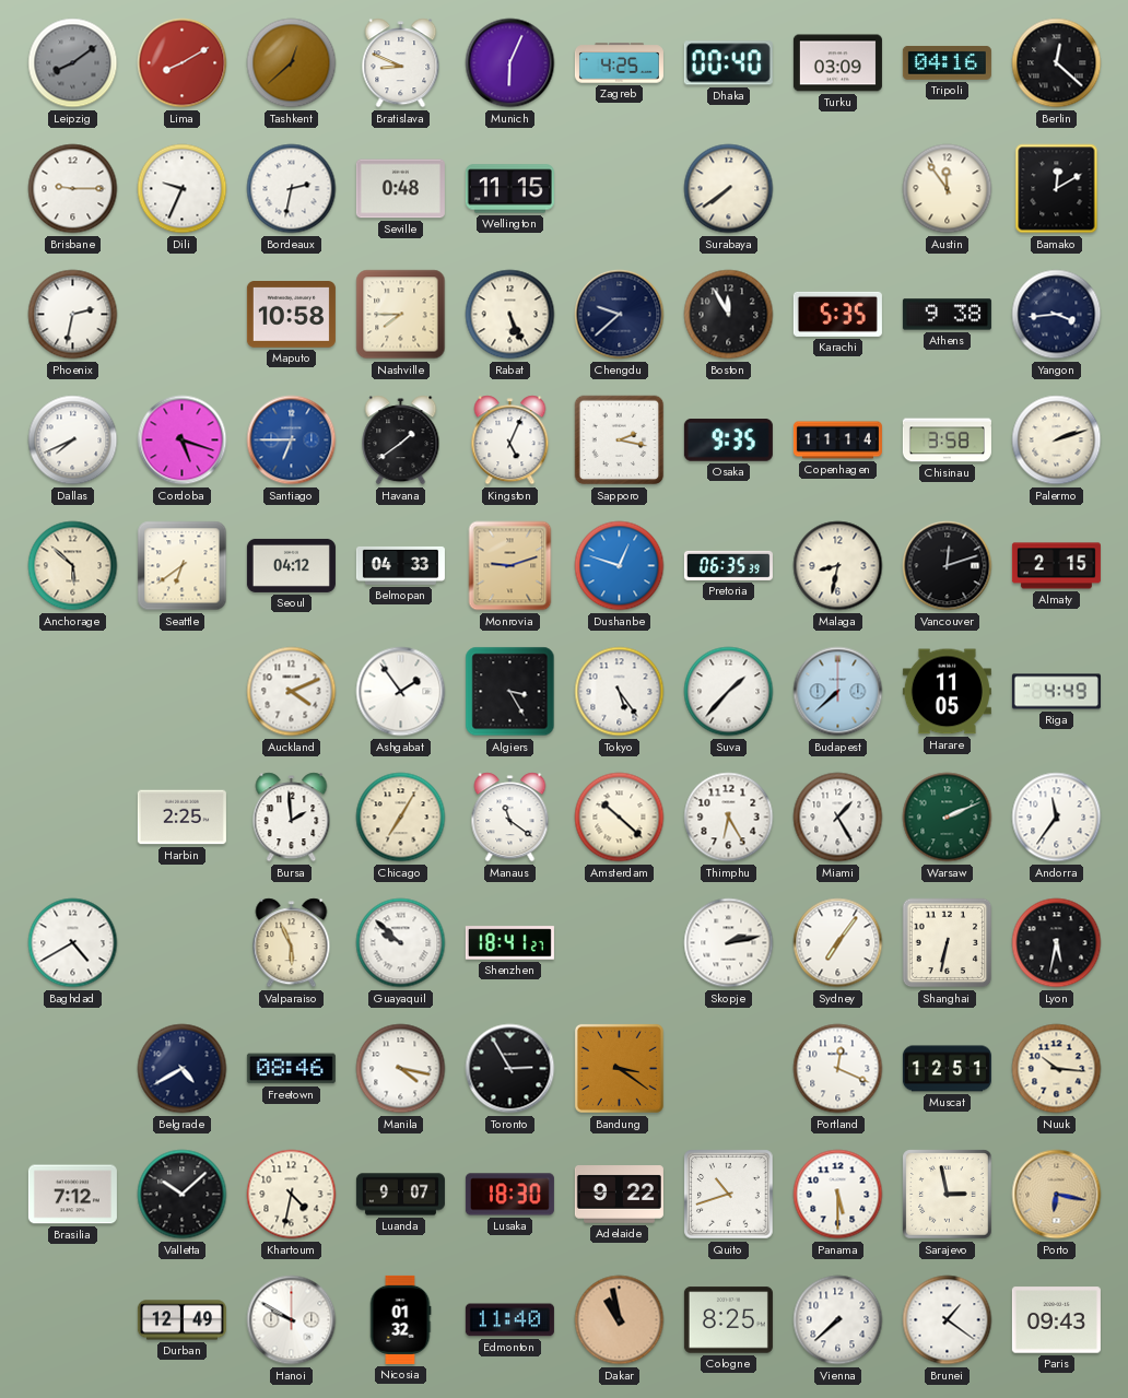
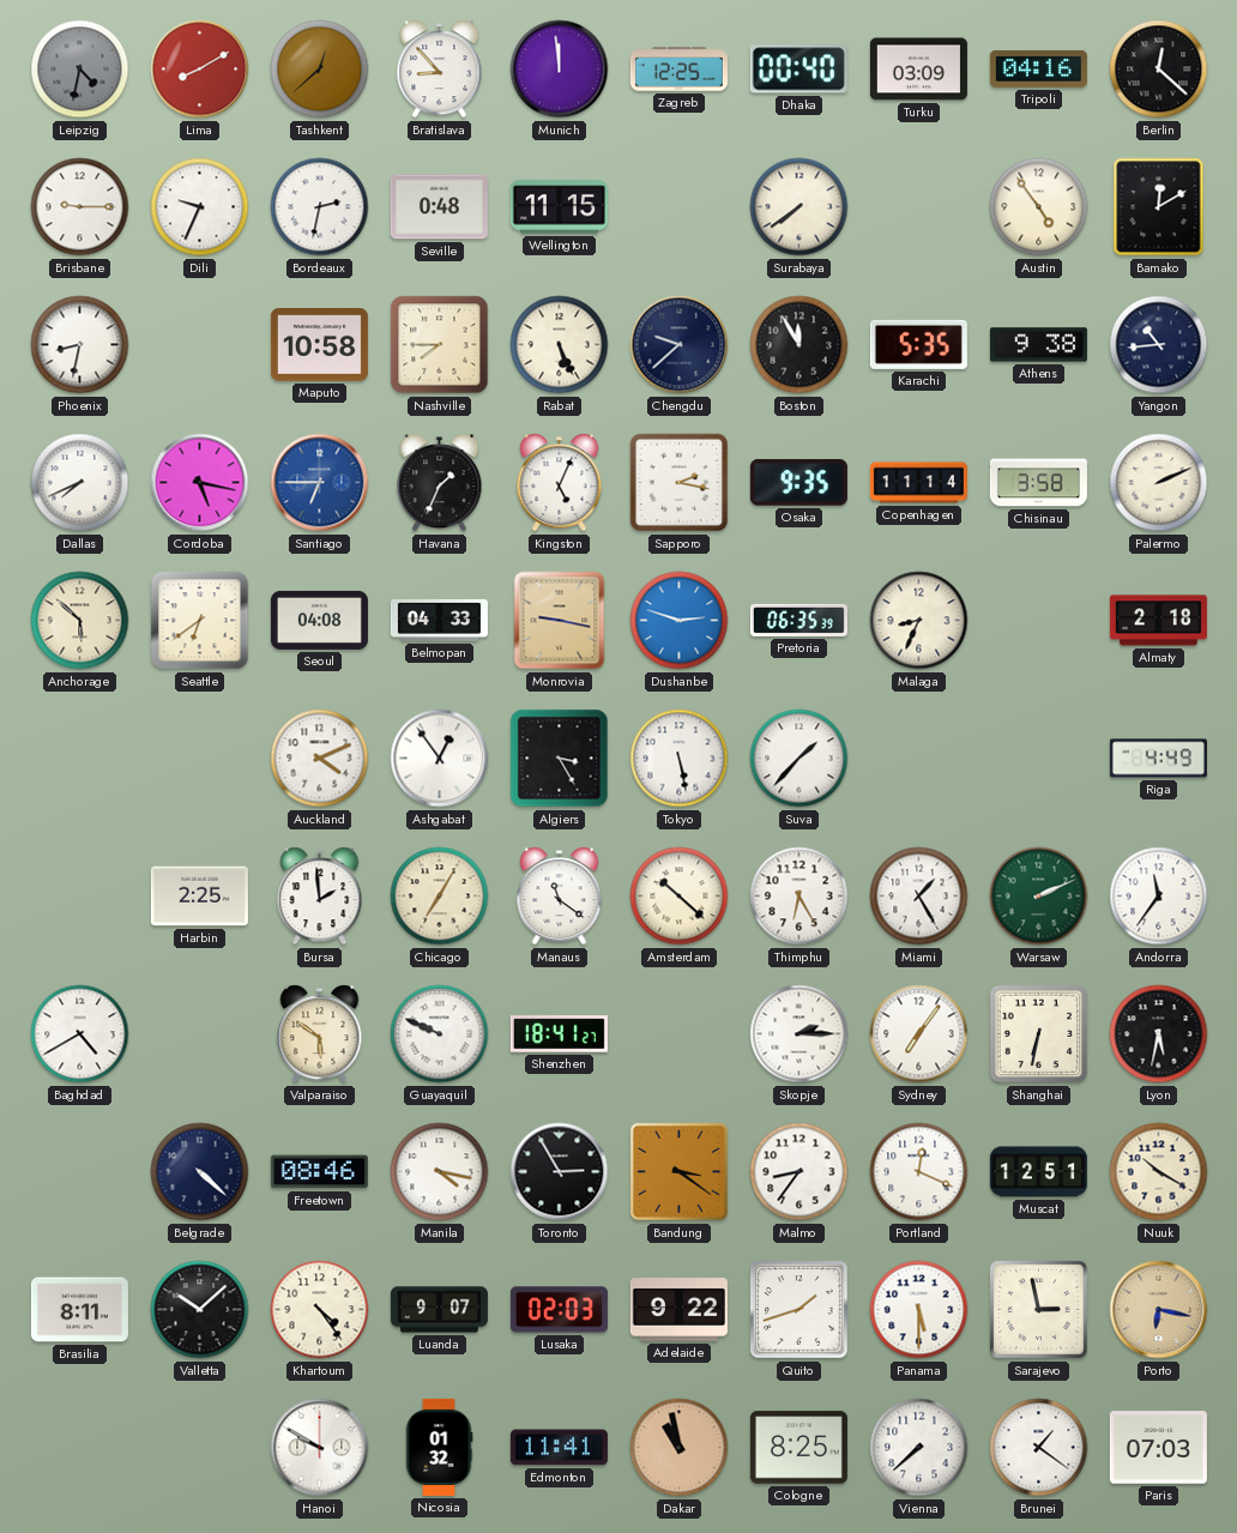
Leipzig: 8:09 -> 4:32
Bratislava: 8:49 -> 8:53
Munich: 6:04 -> 11:59
Zagreb: 4:25 -> 12:25
Austin: 11:54 -> 4:54
Phoenix: 2:32 -> 8:32
Yangon: 3:44 -> 10:44
Cordoba: 5:18 -> 5:17
Havana: 1:39 -> 1:34
Palermo: 2:12 -> 2:11
Seoul: 04:12 -> 04:08
Monrovia: 9:12 -> 9:17
Dushanbe: 12:48 -> 2:48
Malaga: 8:32 -> 8:34
Vancouver: 12:12 -> none
Almaty: 2:15 -> 2:18
Ashgabat: 1:54 -> 12:54
Tokyo: 5:24 -> 5:28
Budapest: 7:38 -> none
Harare: 11:05 -> none
Valparaiso: 5:56 -> 5:51
Guayaquil: 9:52 -> 9:49
Skopje: 2:13 -> 2:15
Belgrade: 4:40 -> 4:22
Malmo: none -> 8:36
Nuuk: 10:16 -> 10:20
Brasilia: 7:12 -> 8:11
Khartoum: 4:32 -> 4:24
Lusaka: 18:30 -> 02:03
Quito: 10:42 -> 1:42
Durban: 12:49 -> none
Edmonton: 11:40 -> 11:41
Paris: 09:43 -> 07:03
